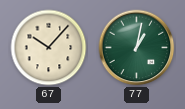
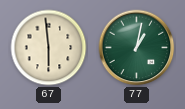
67: 10:07 -> 5:59
